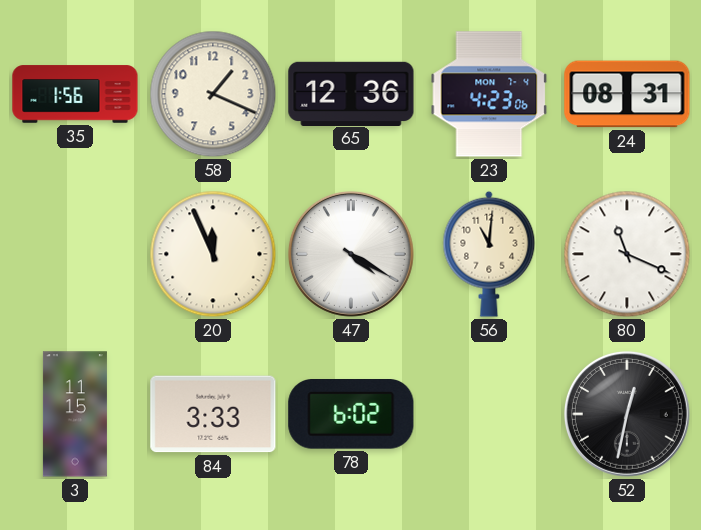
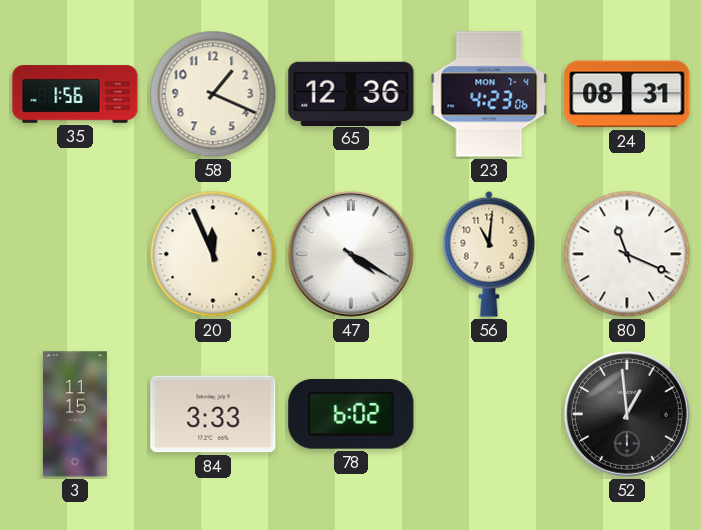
52: 12:32 -> 12:59
